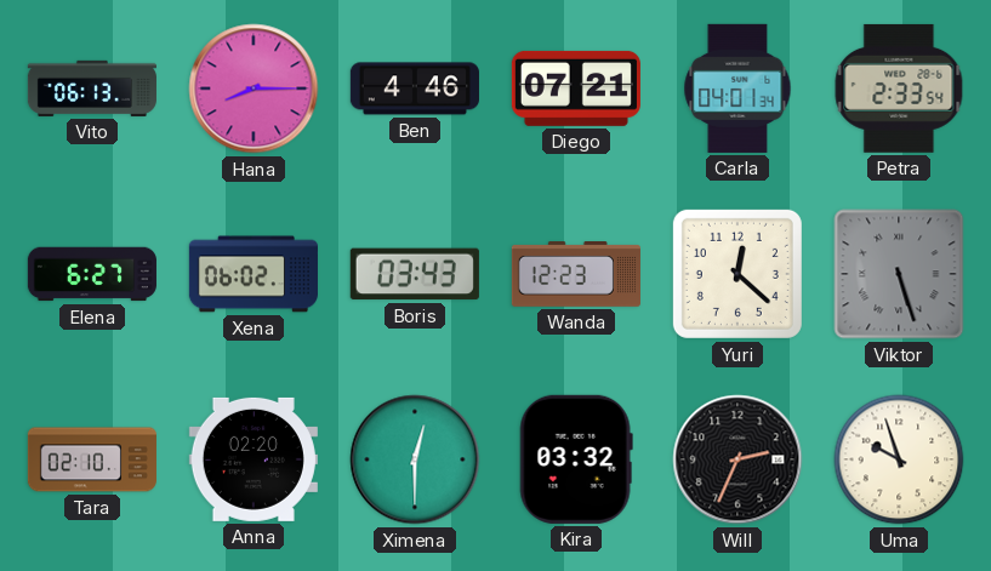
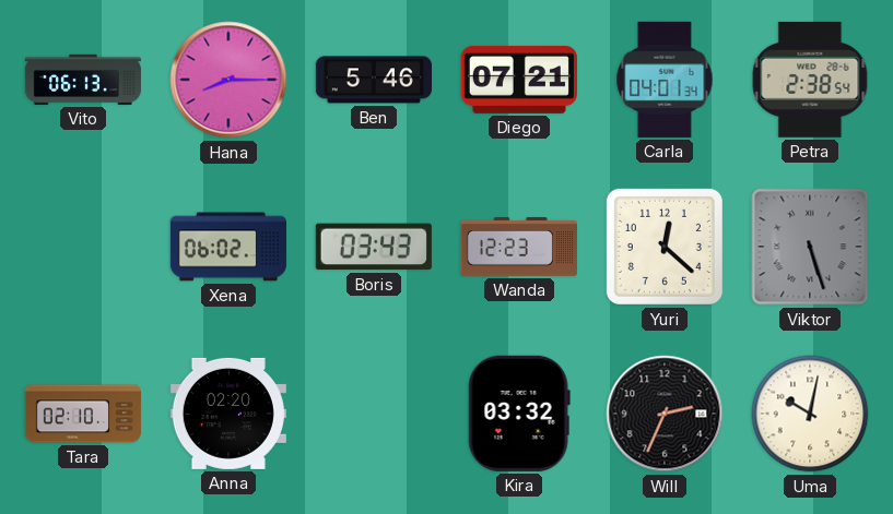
Ben: 4:46 -> 5:46
Petra: 2:33 -> 2:38
Elena: 6:27 -> none
Ximena: 12:30 -> none
Uma: 9:57 -> 10:02
